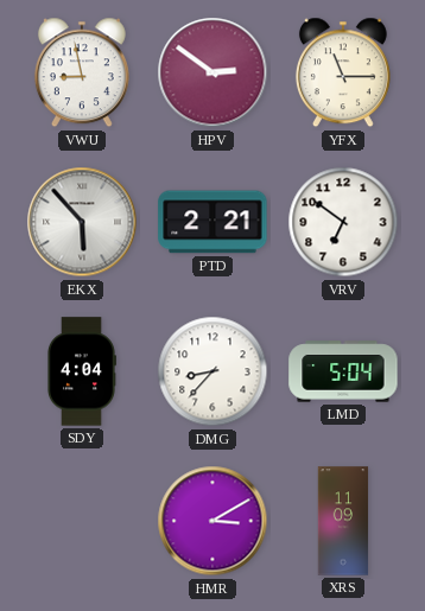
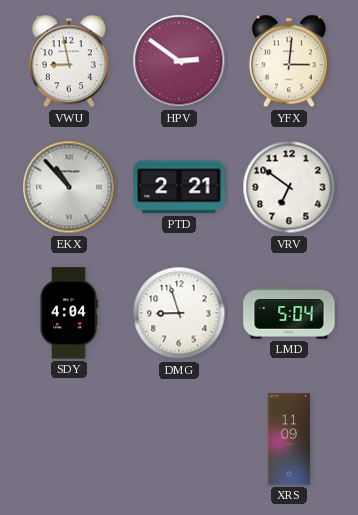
YFX: 11:15 -> 3:01
EKX: 5:53 -> 10:53
DMG: 8:37 -> 8:57
HMR: 3:10 -> none
